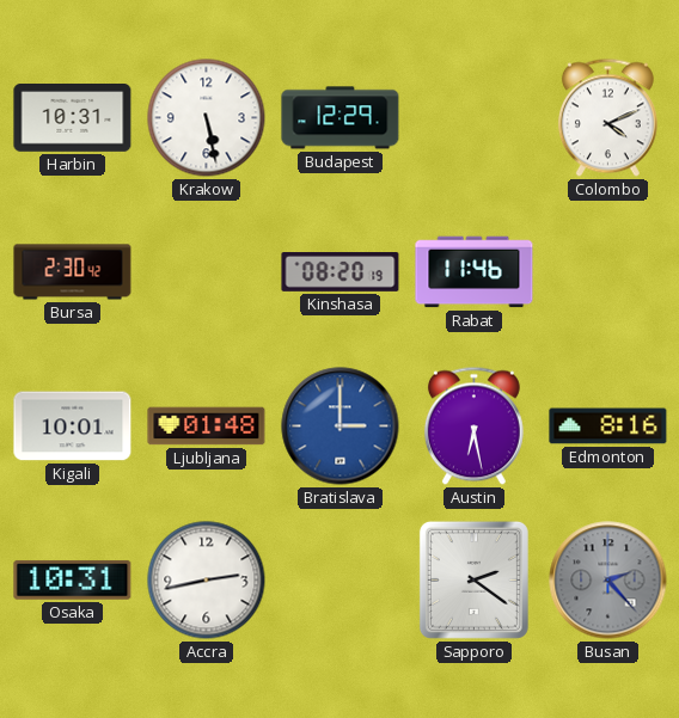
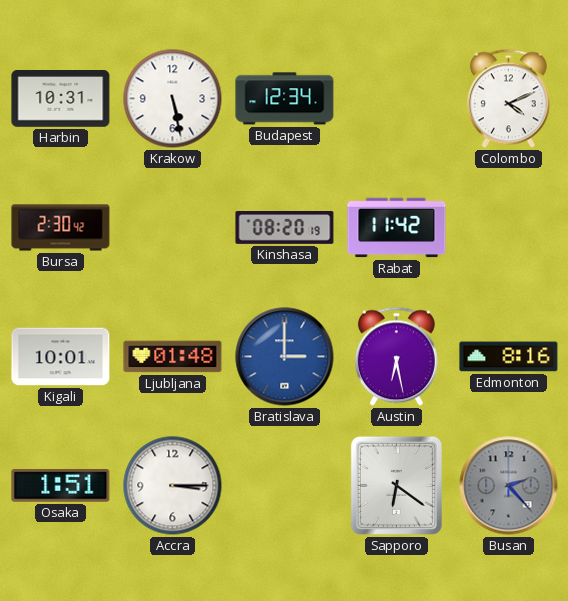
Budapest: 12:29 -> 12:34
Rabat: 11:46 -> 11:42
Osaka: 10:31 -> 1:51
Accra: 2:43 -> 3:15
Sapporo: 2:21 -> 6:21
